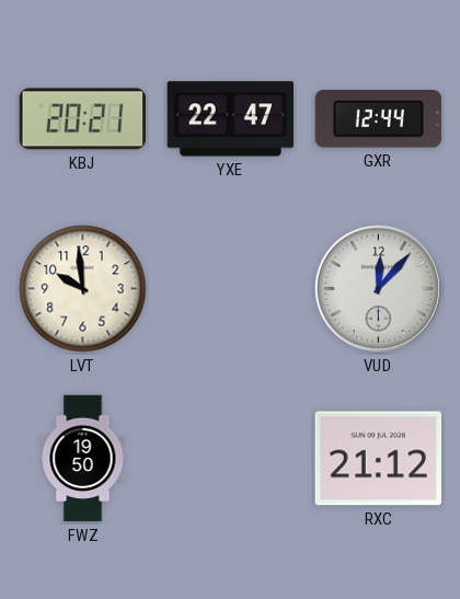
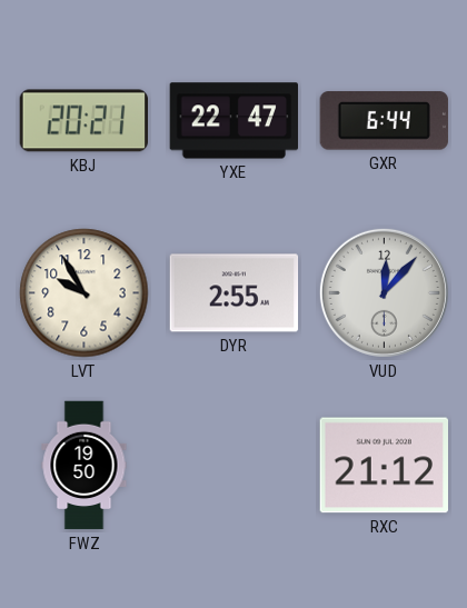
GXR: 12:44 -> 6:44
LVT: 9:59 -> 9:55
DYR: none -> 2:55
